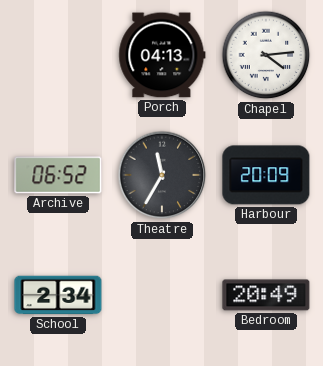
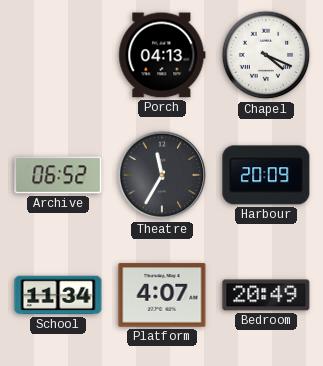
Chapel: 4:14 -> 4:19
School: 2:34 -> 11:34
Platform: none -> 4:07
